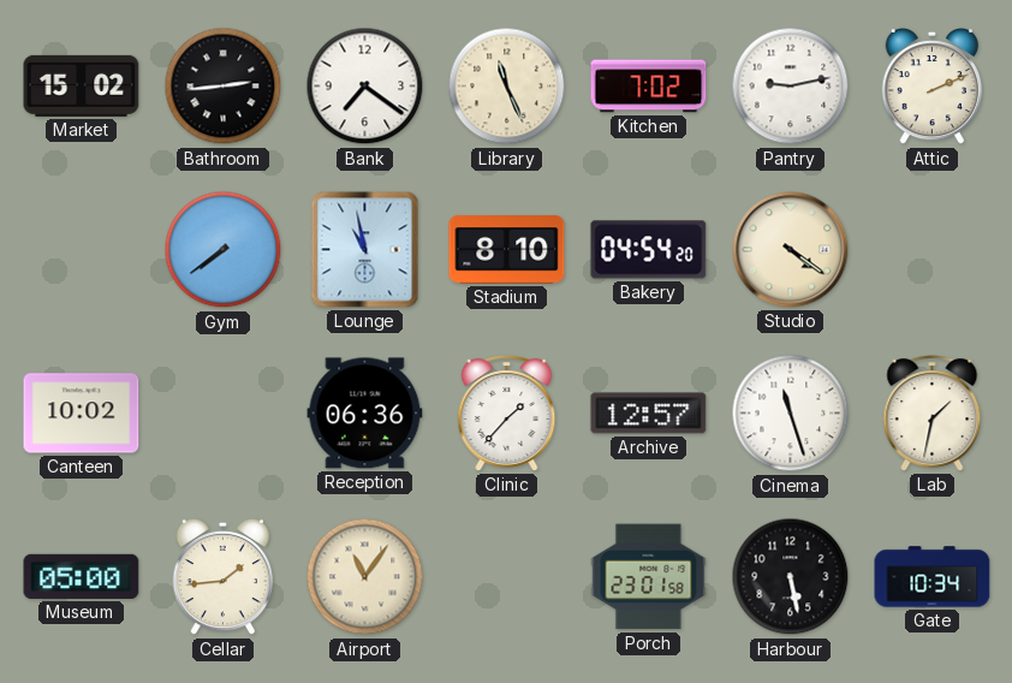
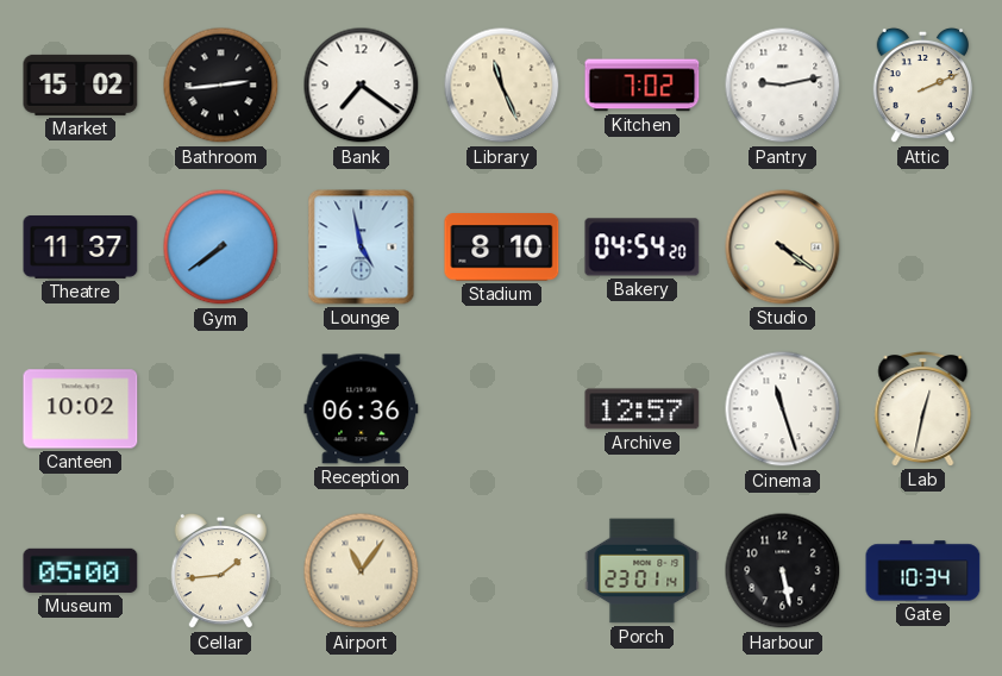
Theatre: none -> 11:37
Lounge: 10:58 -> 4:58
Clinic: 1:37 -> none
Lab: 1:32 -> 12:32
Porch: 23:01:58 -> 23:01:14
